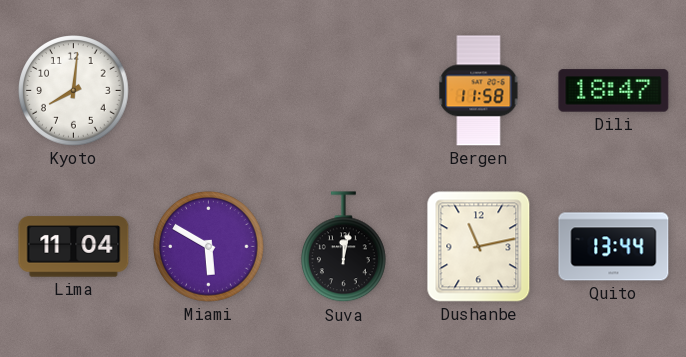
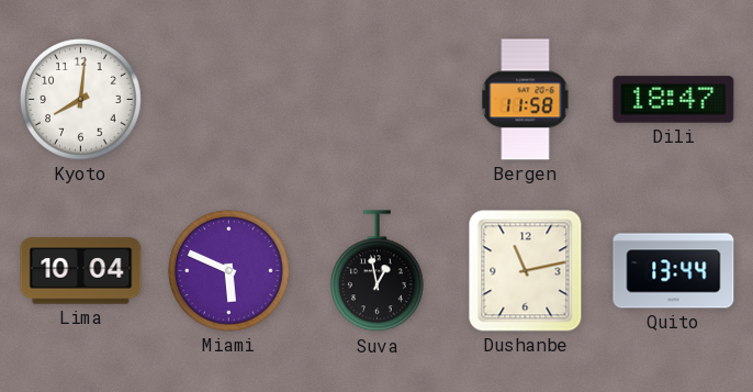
Lima: 11:04 -> 10:04
Miami: 5:50 -> 5:49
Suva: 12:02 -> 12:58
